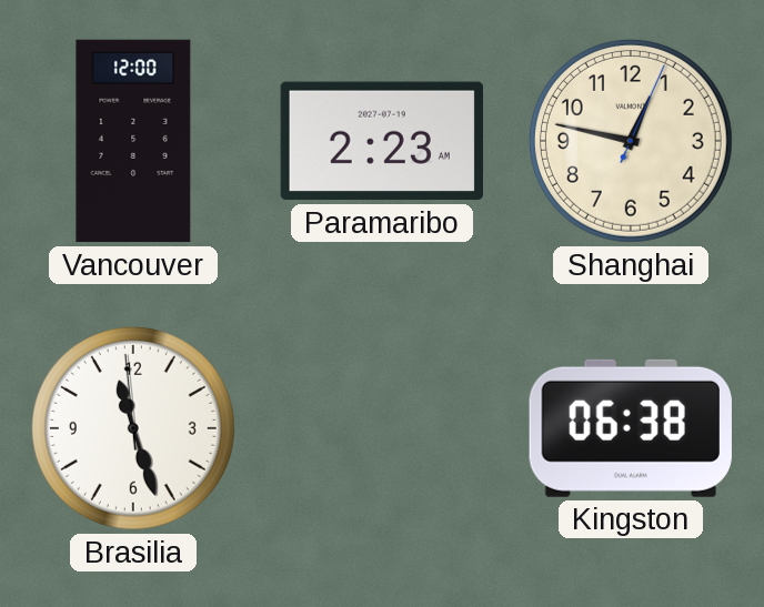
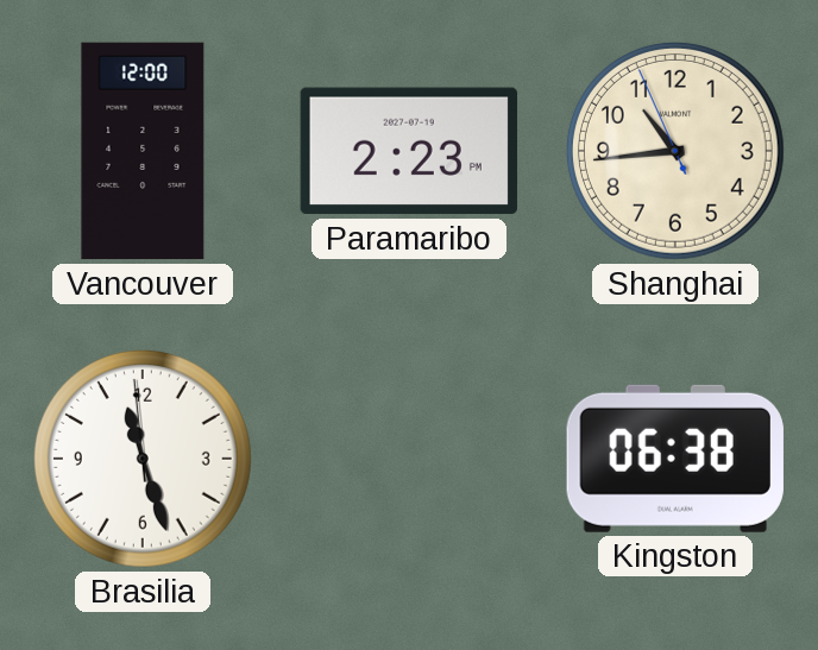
Paramaribo: 2:23 AM -> 2:23 PM
Shanghai: 12:47 -> 10:43
